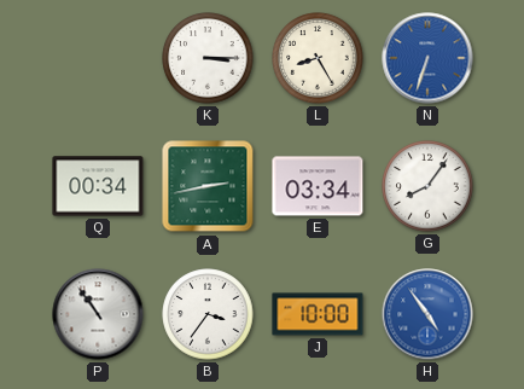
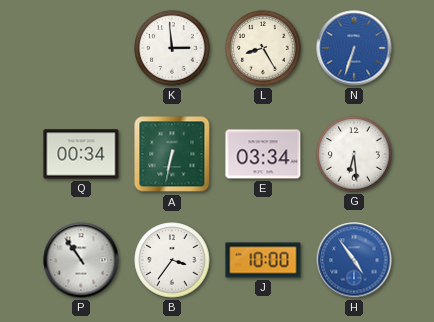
K: 3:15 -> 2:59
A: 2:43 -> 6:32
G: 8:06 -> 6:29
